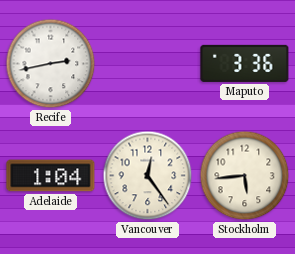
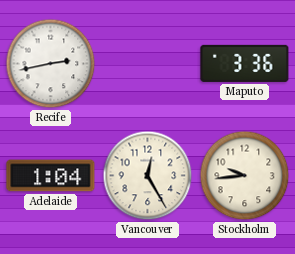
Vancouver: 12:24 -> 12:25
Stockholm: 5:44 -> 9:44
